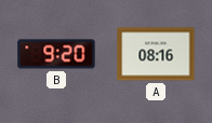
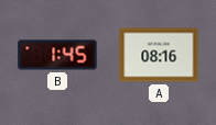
B: 9:20 -> 1:45
